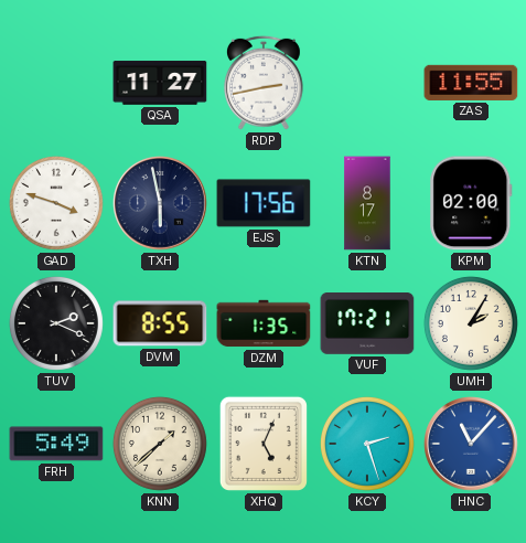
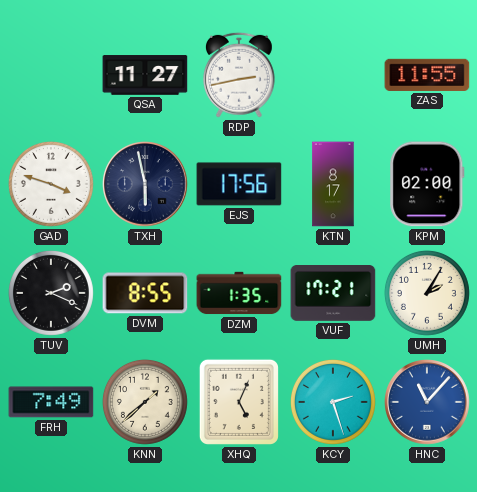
FRH: 5:49 -> 7:49
